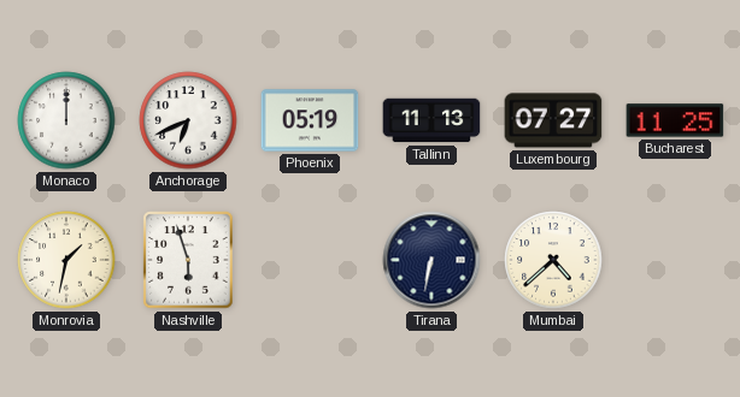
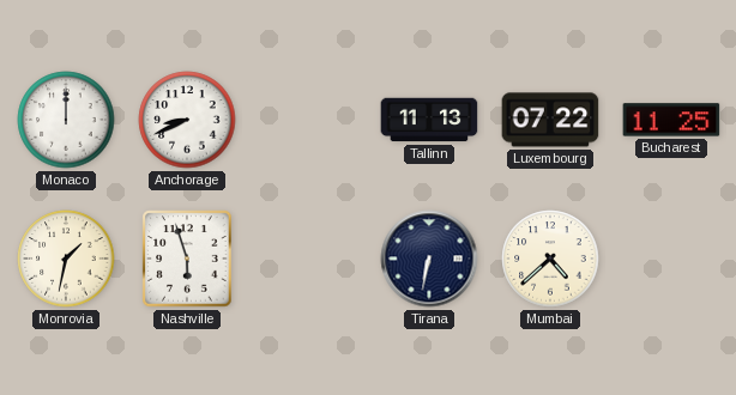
Anchorage: 6:41 -> 8:41
Phoenix: 05:19 -> none
Luxembourg: 07:27 -> 07:22
